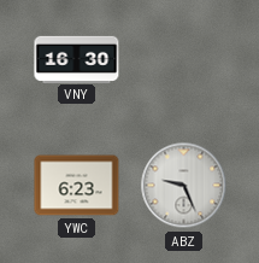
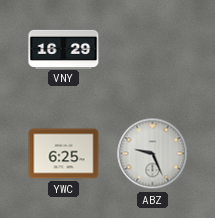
VNY: 16:30 -> 16:29
YWC: 6:23 -> 6:25
